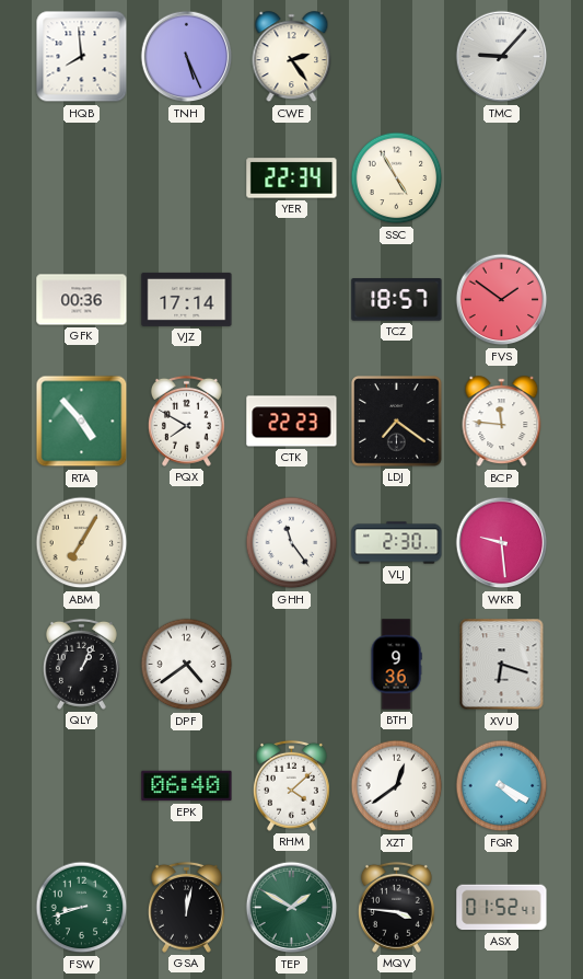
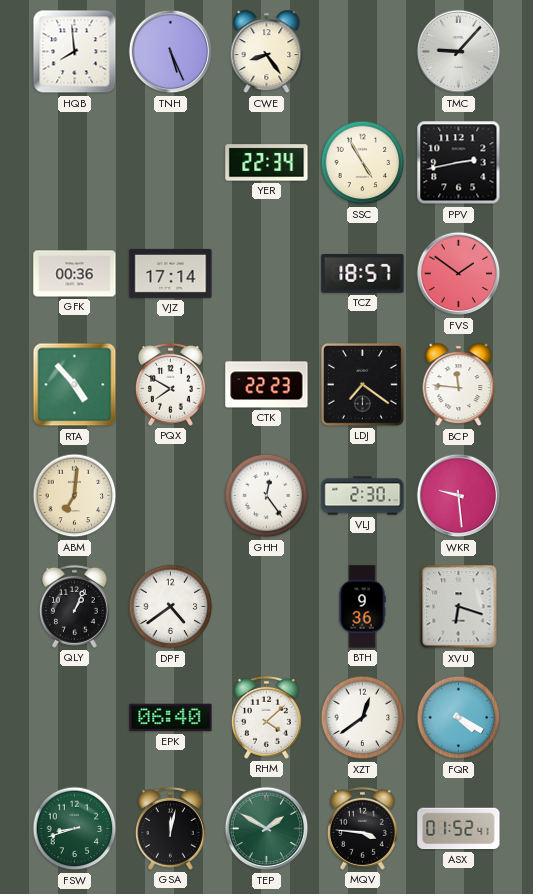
CWE: 2:24 -> 8:24
PPV: none -> 2:43
ABM: 7:05 -> 7:01
GHH: 11:24 -> 12:24
